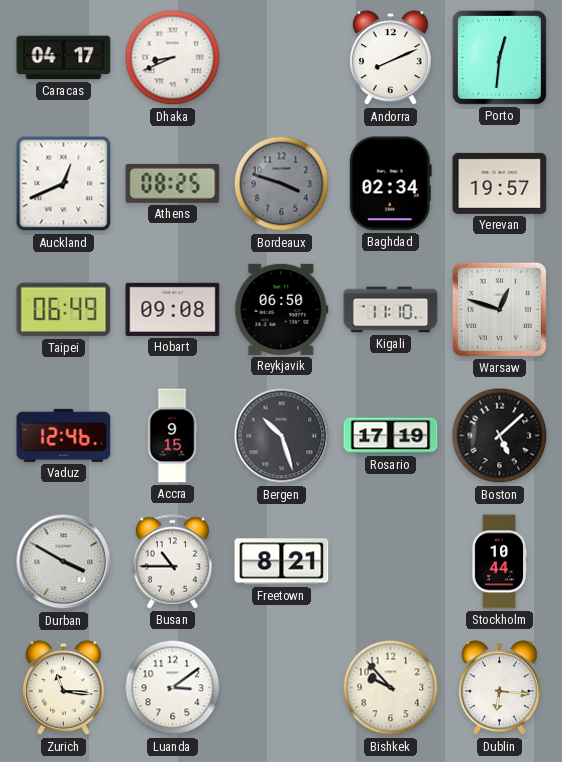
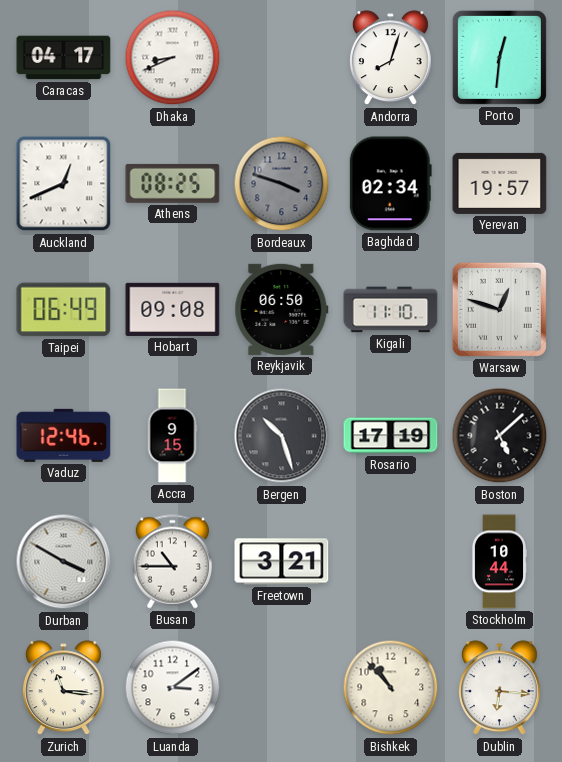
Andorra: 8:11 -> 8:03
Freetown: 8:21 -> 3:21
Bishkek: 9:53 -> 10:53
